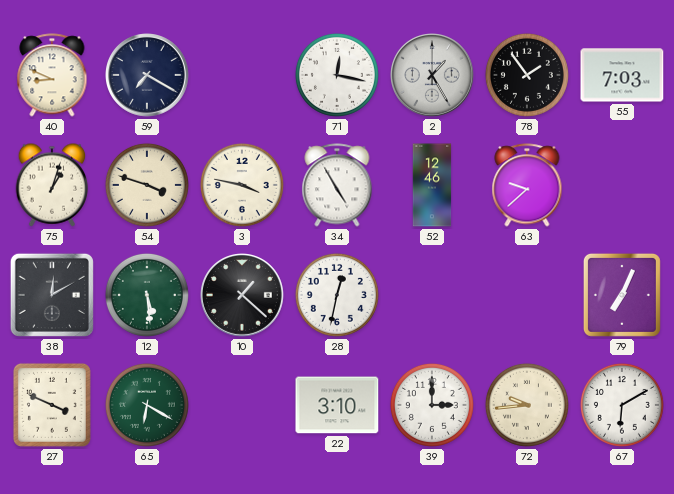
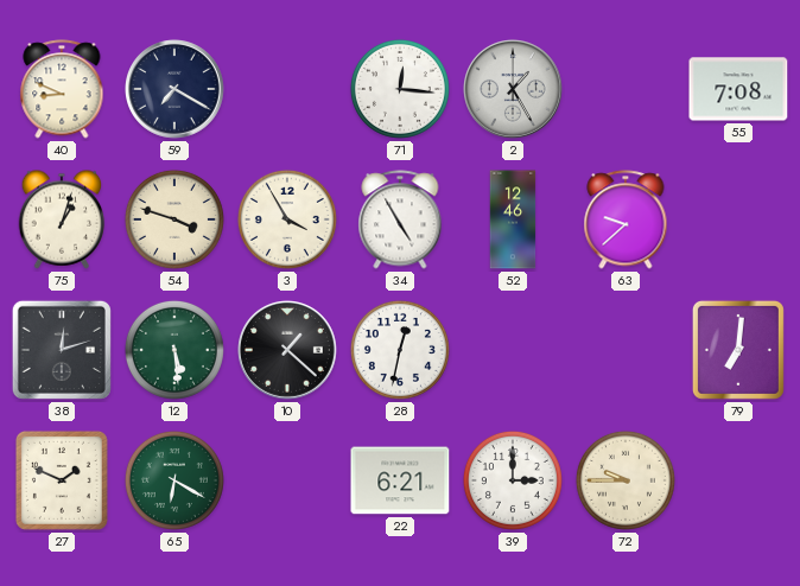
71: 12:17 -> 12:16
78: 1:54 -> none
55: 7:03 -> 7:08
3: 3:47 -> 3:55
38: 12:10 -> 12:12
79: 7:04 -> 7:01
27: 3:49 -> 1:49
22: 3:10 -> 6:21
72: 9:44 -> 9:45
67: 6:10 -> none
